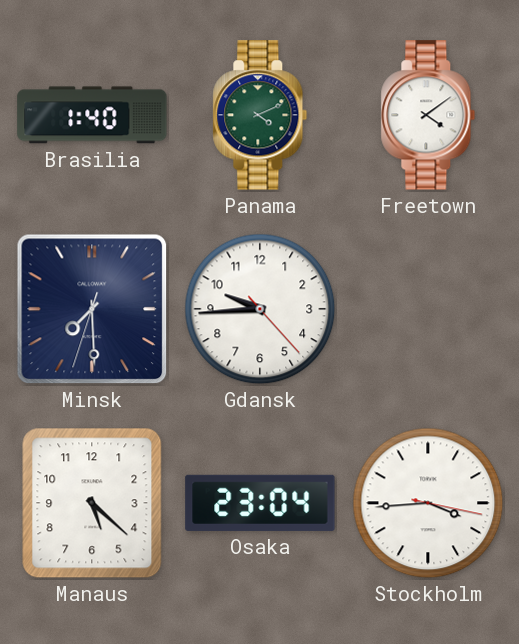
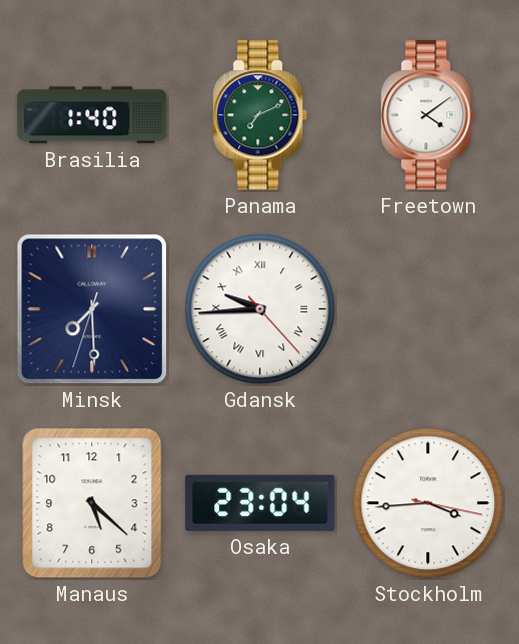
Panama: 4:11 -> 7:11
Gdansk numerals: Arabic -> Roman
